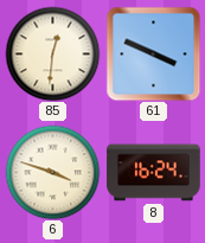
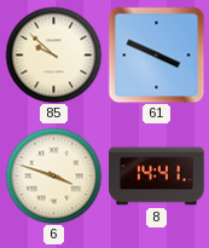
85: 12:31 -> 9:52
8: 16:24 -> 14:41
